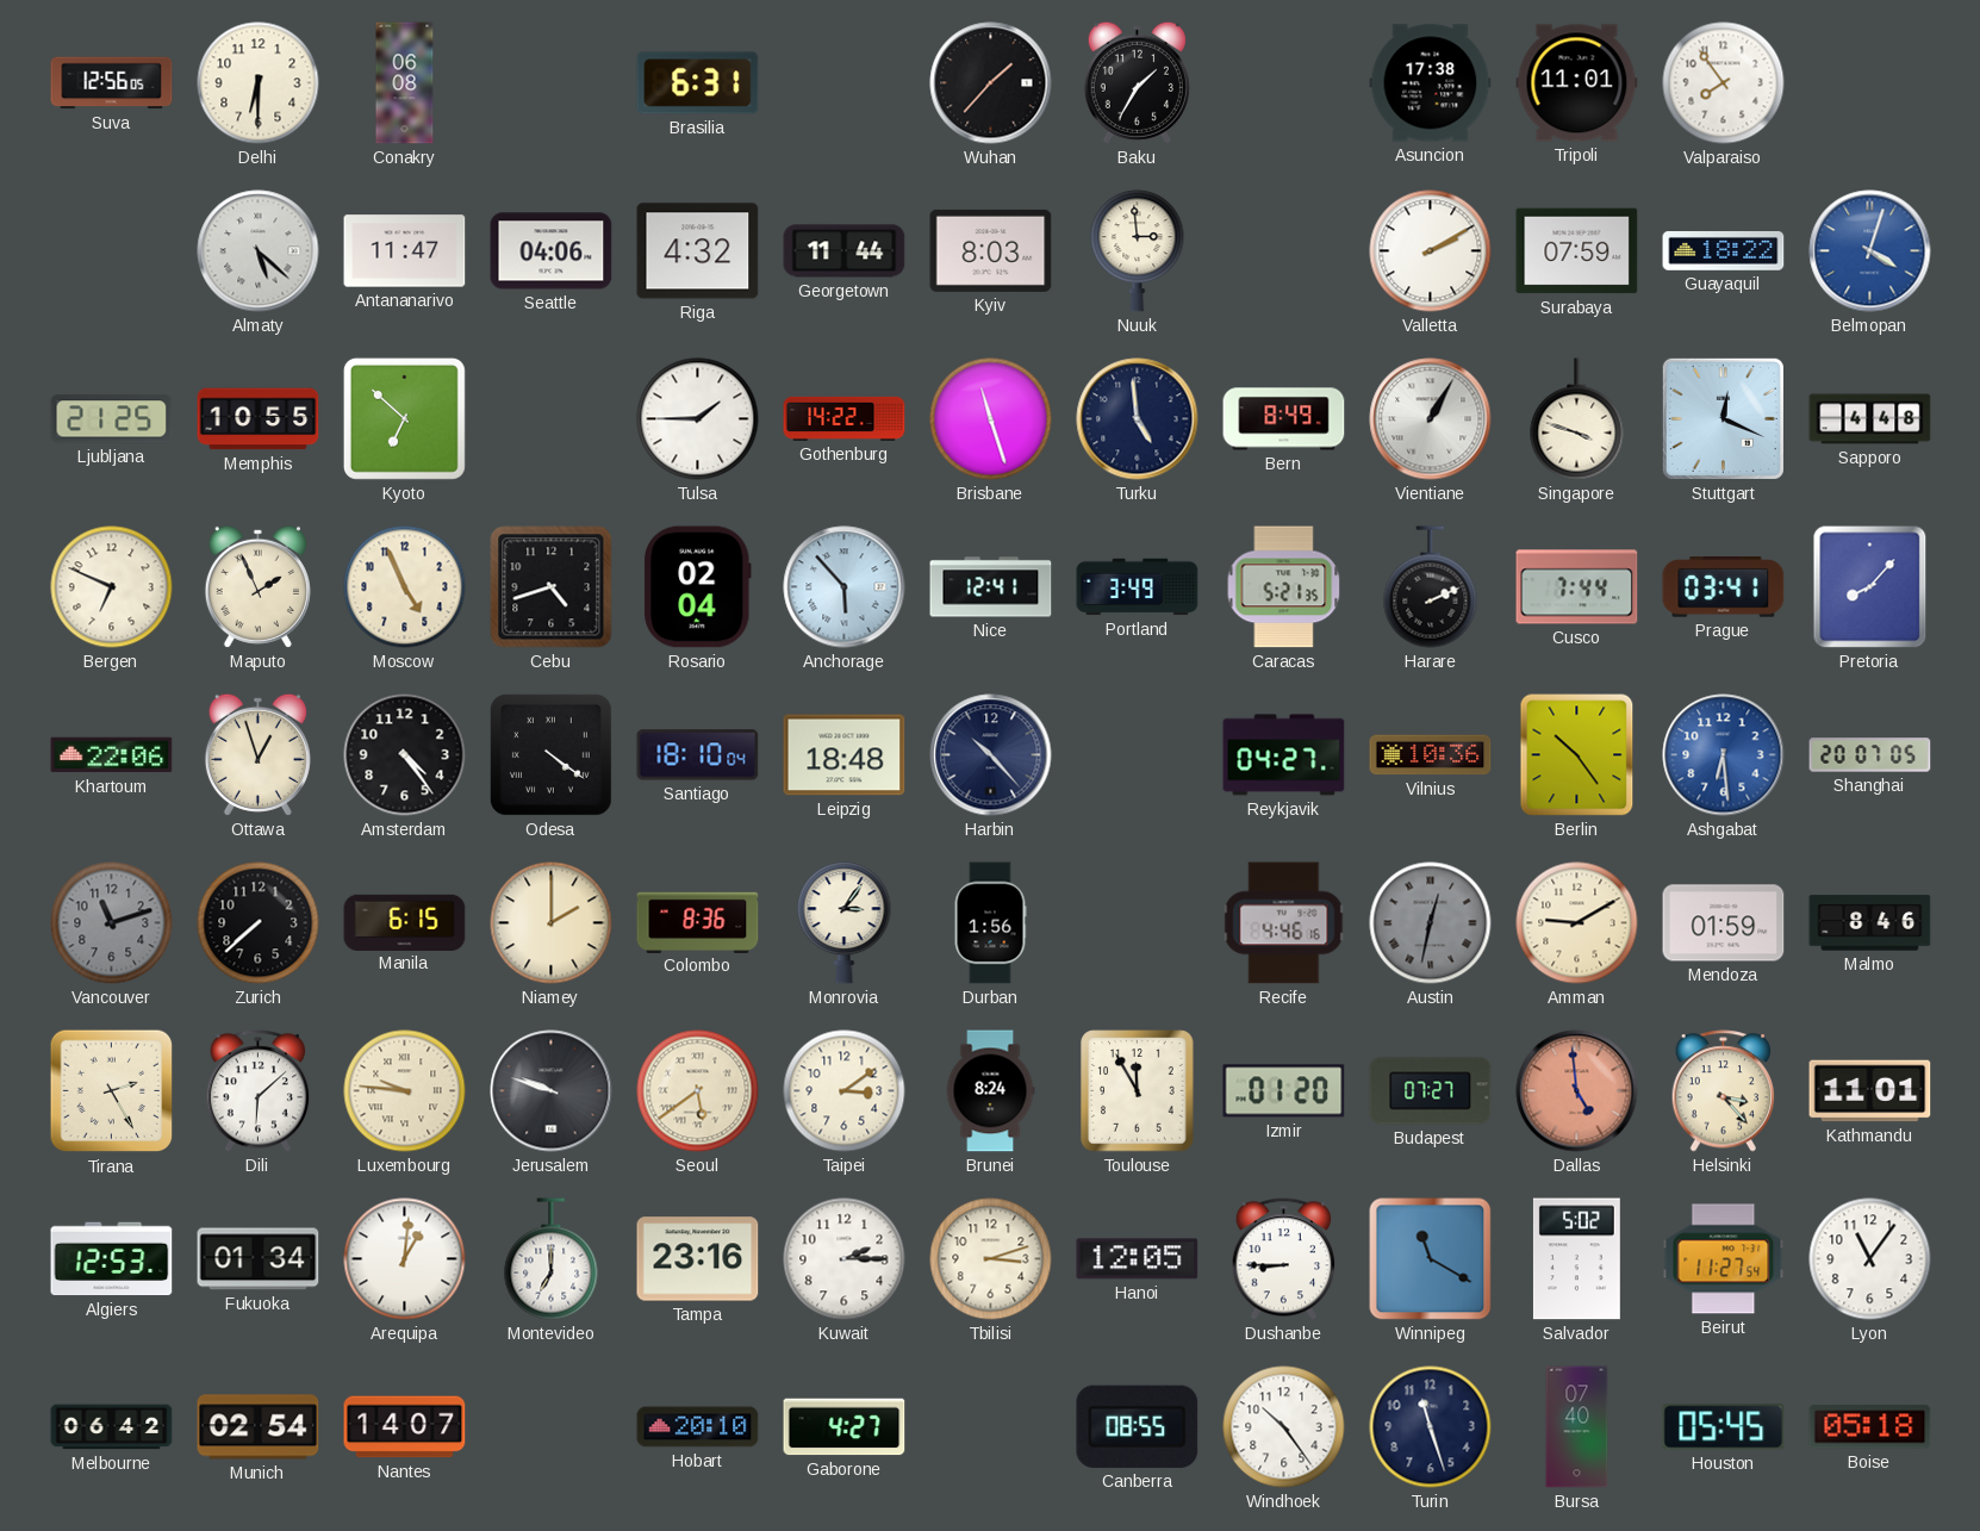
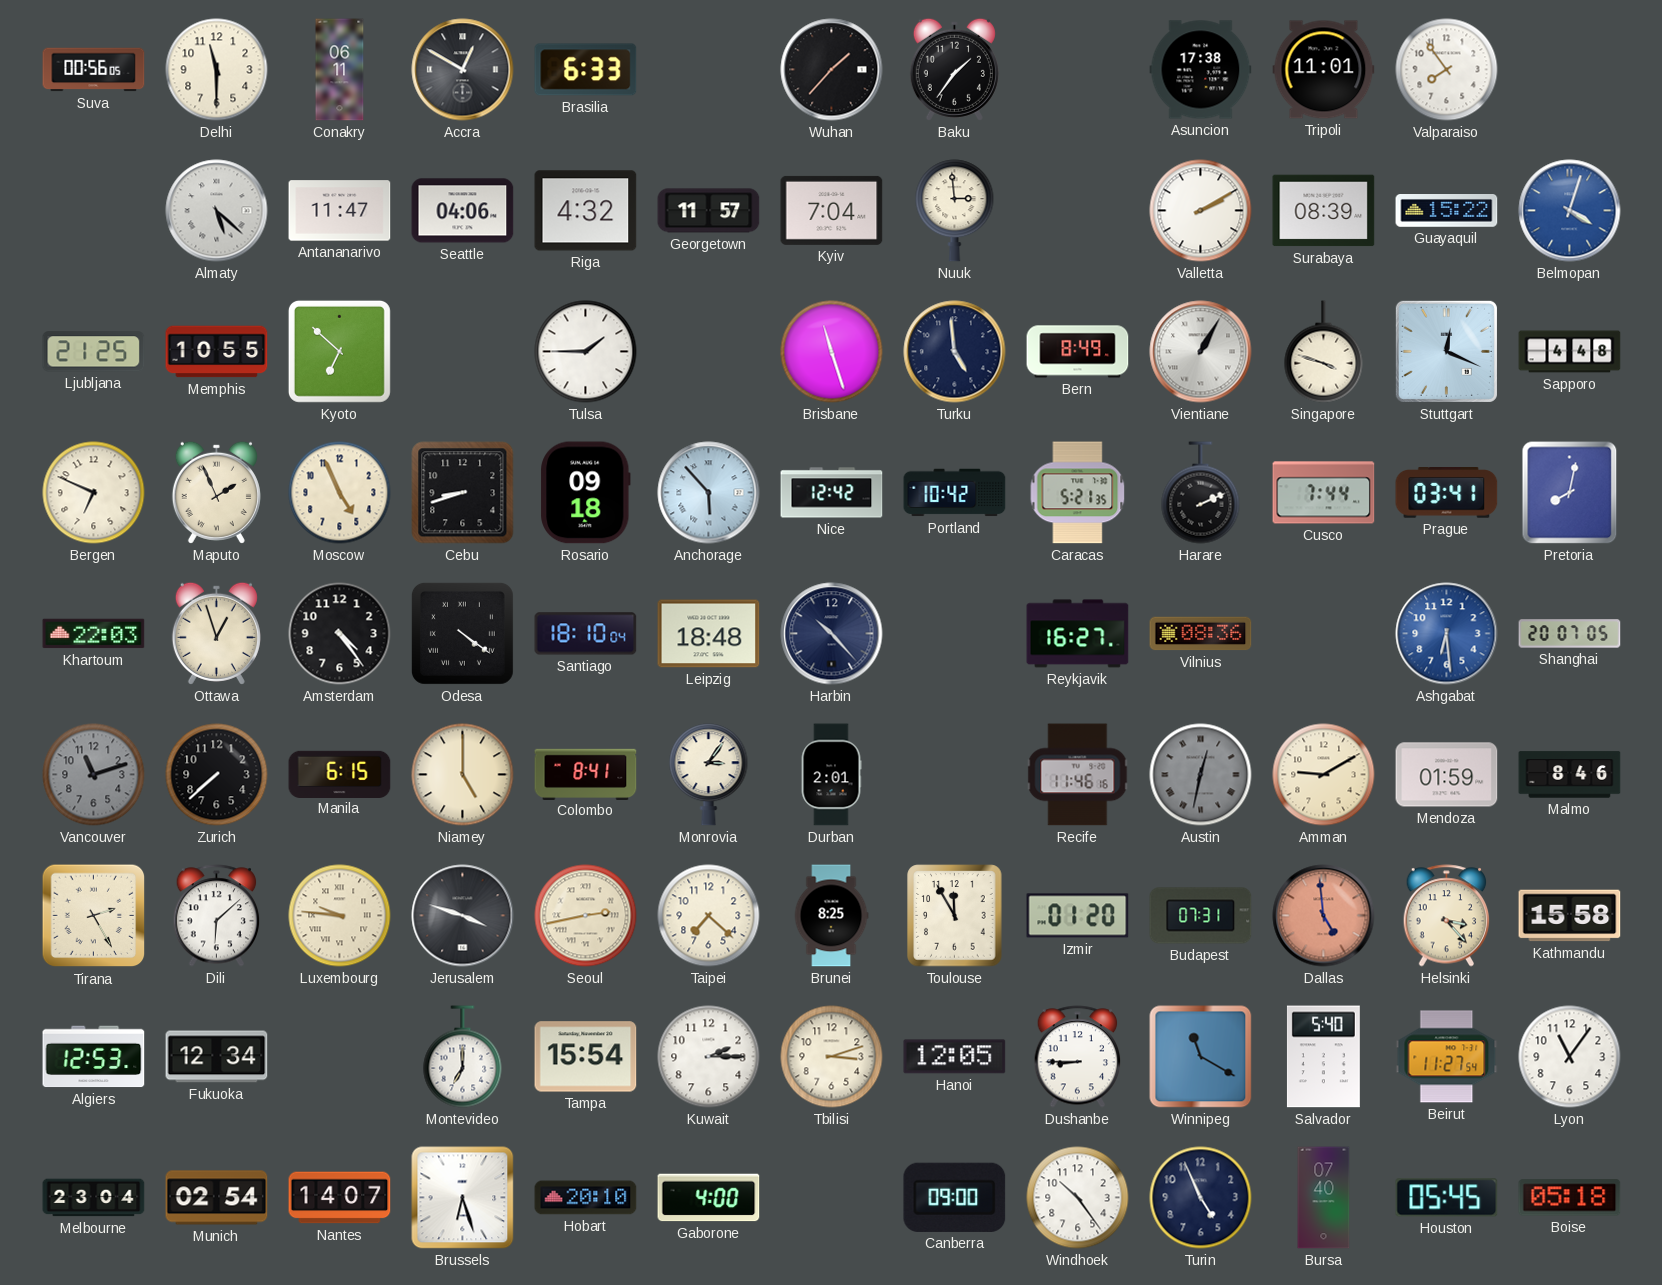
Suva: 12:56 -> 00:56
Delhi: 6:30 -> 11:30
Conakry: 06:08 -> 06:11
Accra: none -> 12:50
Brasilia: 6:31 -> 6:33
Baku: 1:35 -> 1:36
Georgetown: 11:44 -> 11:57
Kyiv: 8:03 -> 7:04
Surabaya: 07:59 -> 08:39
Guayaquil: 18:22 -> 15:22
Gothenburg: 14:22 -> none
Cebu: 4:42 -> 8:42
Rosario: 02:04 -> 09:18
Nice: 12:41 -> 12:42
Portland: 3:49 -> 10:42
Pretoria: 8:07 -> 8:02
Khartoum: 22:06 -> 22:03
Reykjavik: 04:27 -> 16:27
Vilnius: 10:36 -> 08:36
Berlin: 10:24 -> none
Niamey: 2:00 -> 5:00
Colombo: 8:36 -> 8:41
Durban: 1:56 -> 2:01
Recife: 4:46 -> 11:46
Jerusalem: 9:48 -> 3:48
Seoul: 5:39 -> 2:43
Taipei: 3:09 -> 7:22
Brunei: 8:24 -> 8:25
Budapest: 07:27 -> 07:31
Kathmandu: 11:01 -> 15:58
Fukuoka: 01:34 -> 12:34
Arequipa: 1:01 -> none
Tampa: 23:16 -> 15:54
Salvador: 5:02 -> 5:40
Melbourne: 06:42 -> 23:04
Brussels: none -> 6:27
Gaborone: 4:27 -> 4:00
Canberra: 08:55 -> 09:00
Turin: 11:27 -> 4:56
